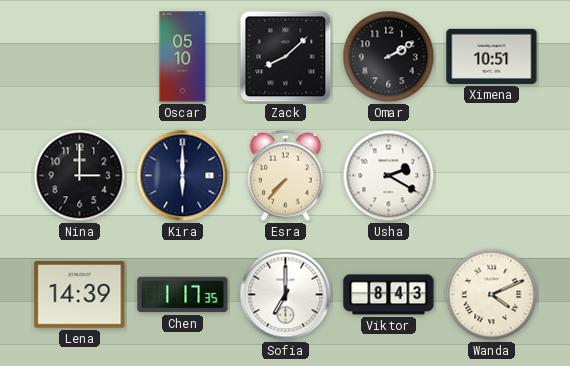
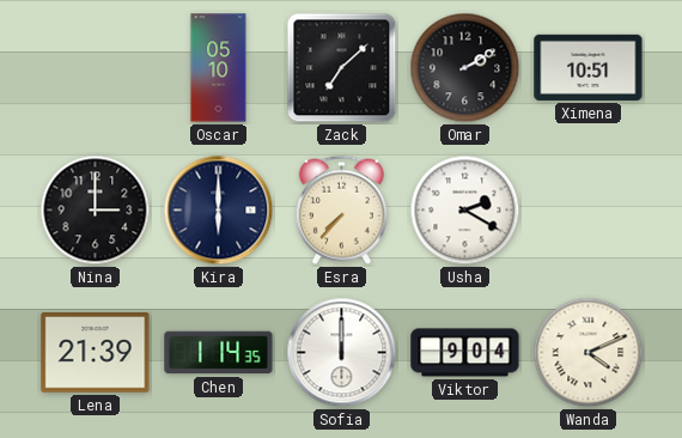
Zack: 8:08 -> 7:08
Lena: 14:39 -> 21:39
Chen: 1:17 -> 1:14
Sofia: 7:00 -> 12:00
Viktor: 8:43 -> 9:04
